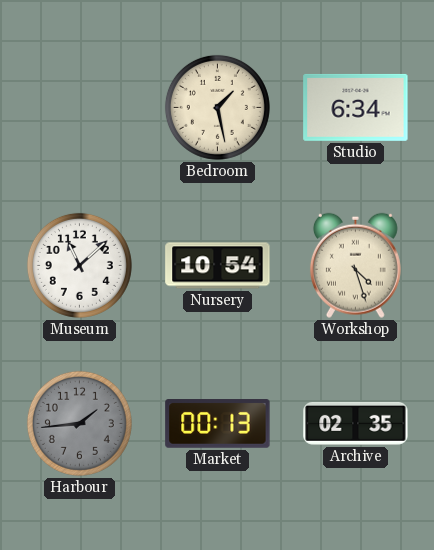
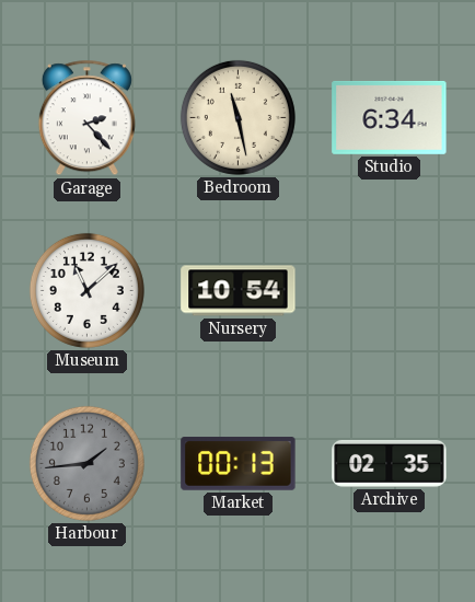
Garage: none -> 2:23
Bedroom: 1:28 -> 11:28
Workshop: 4:27 -> none
